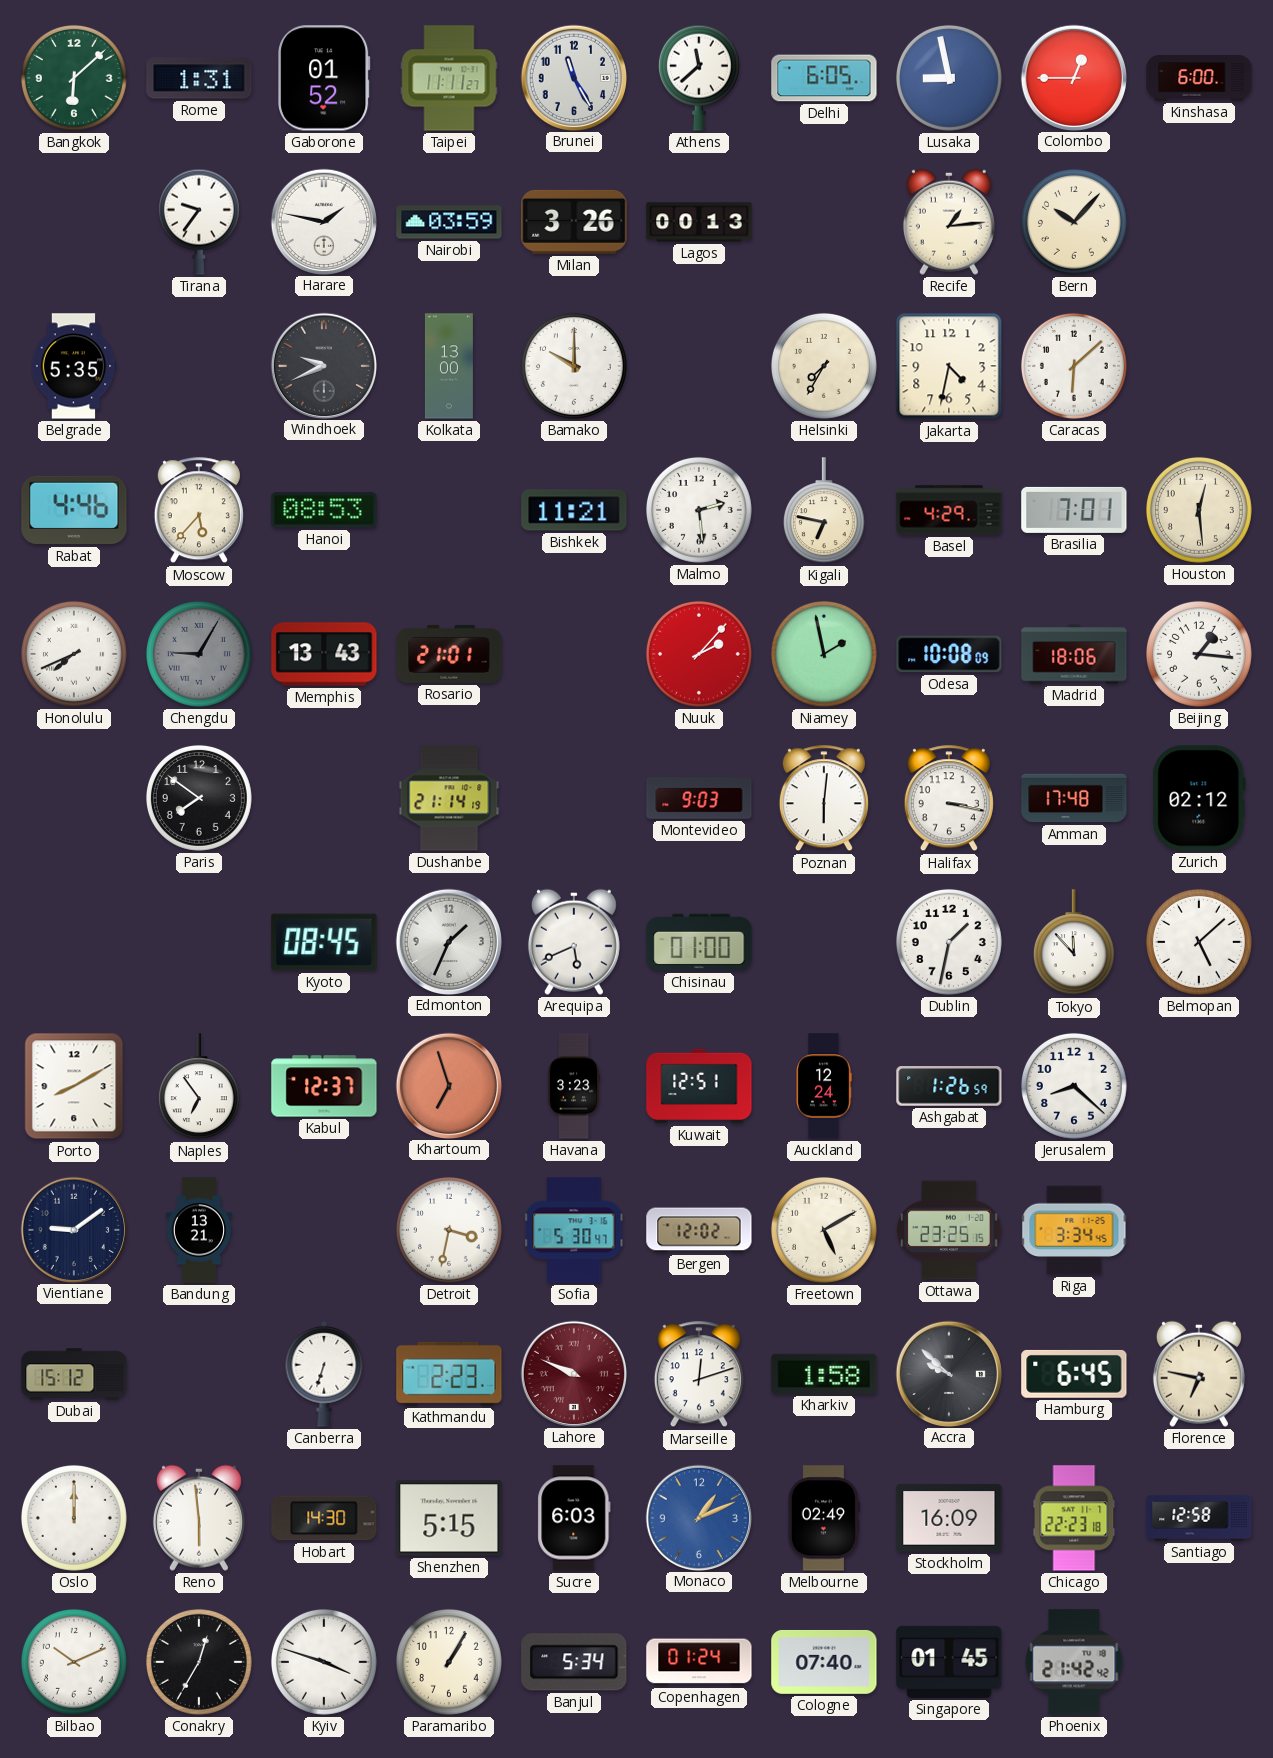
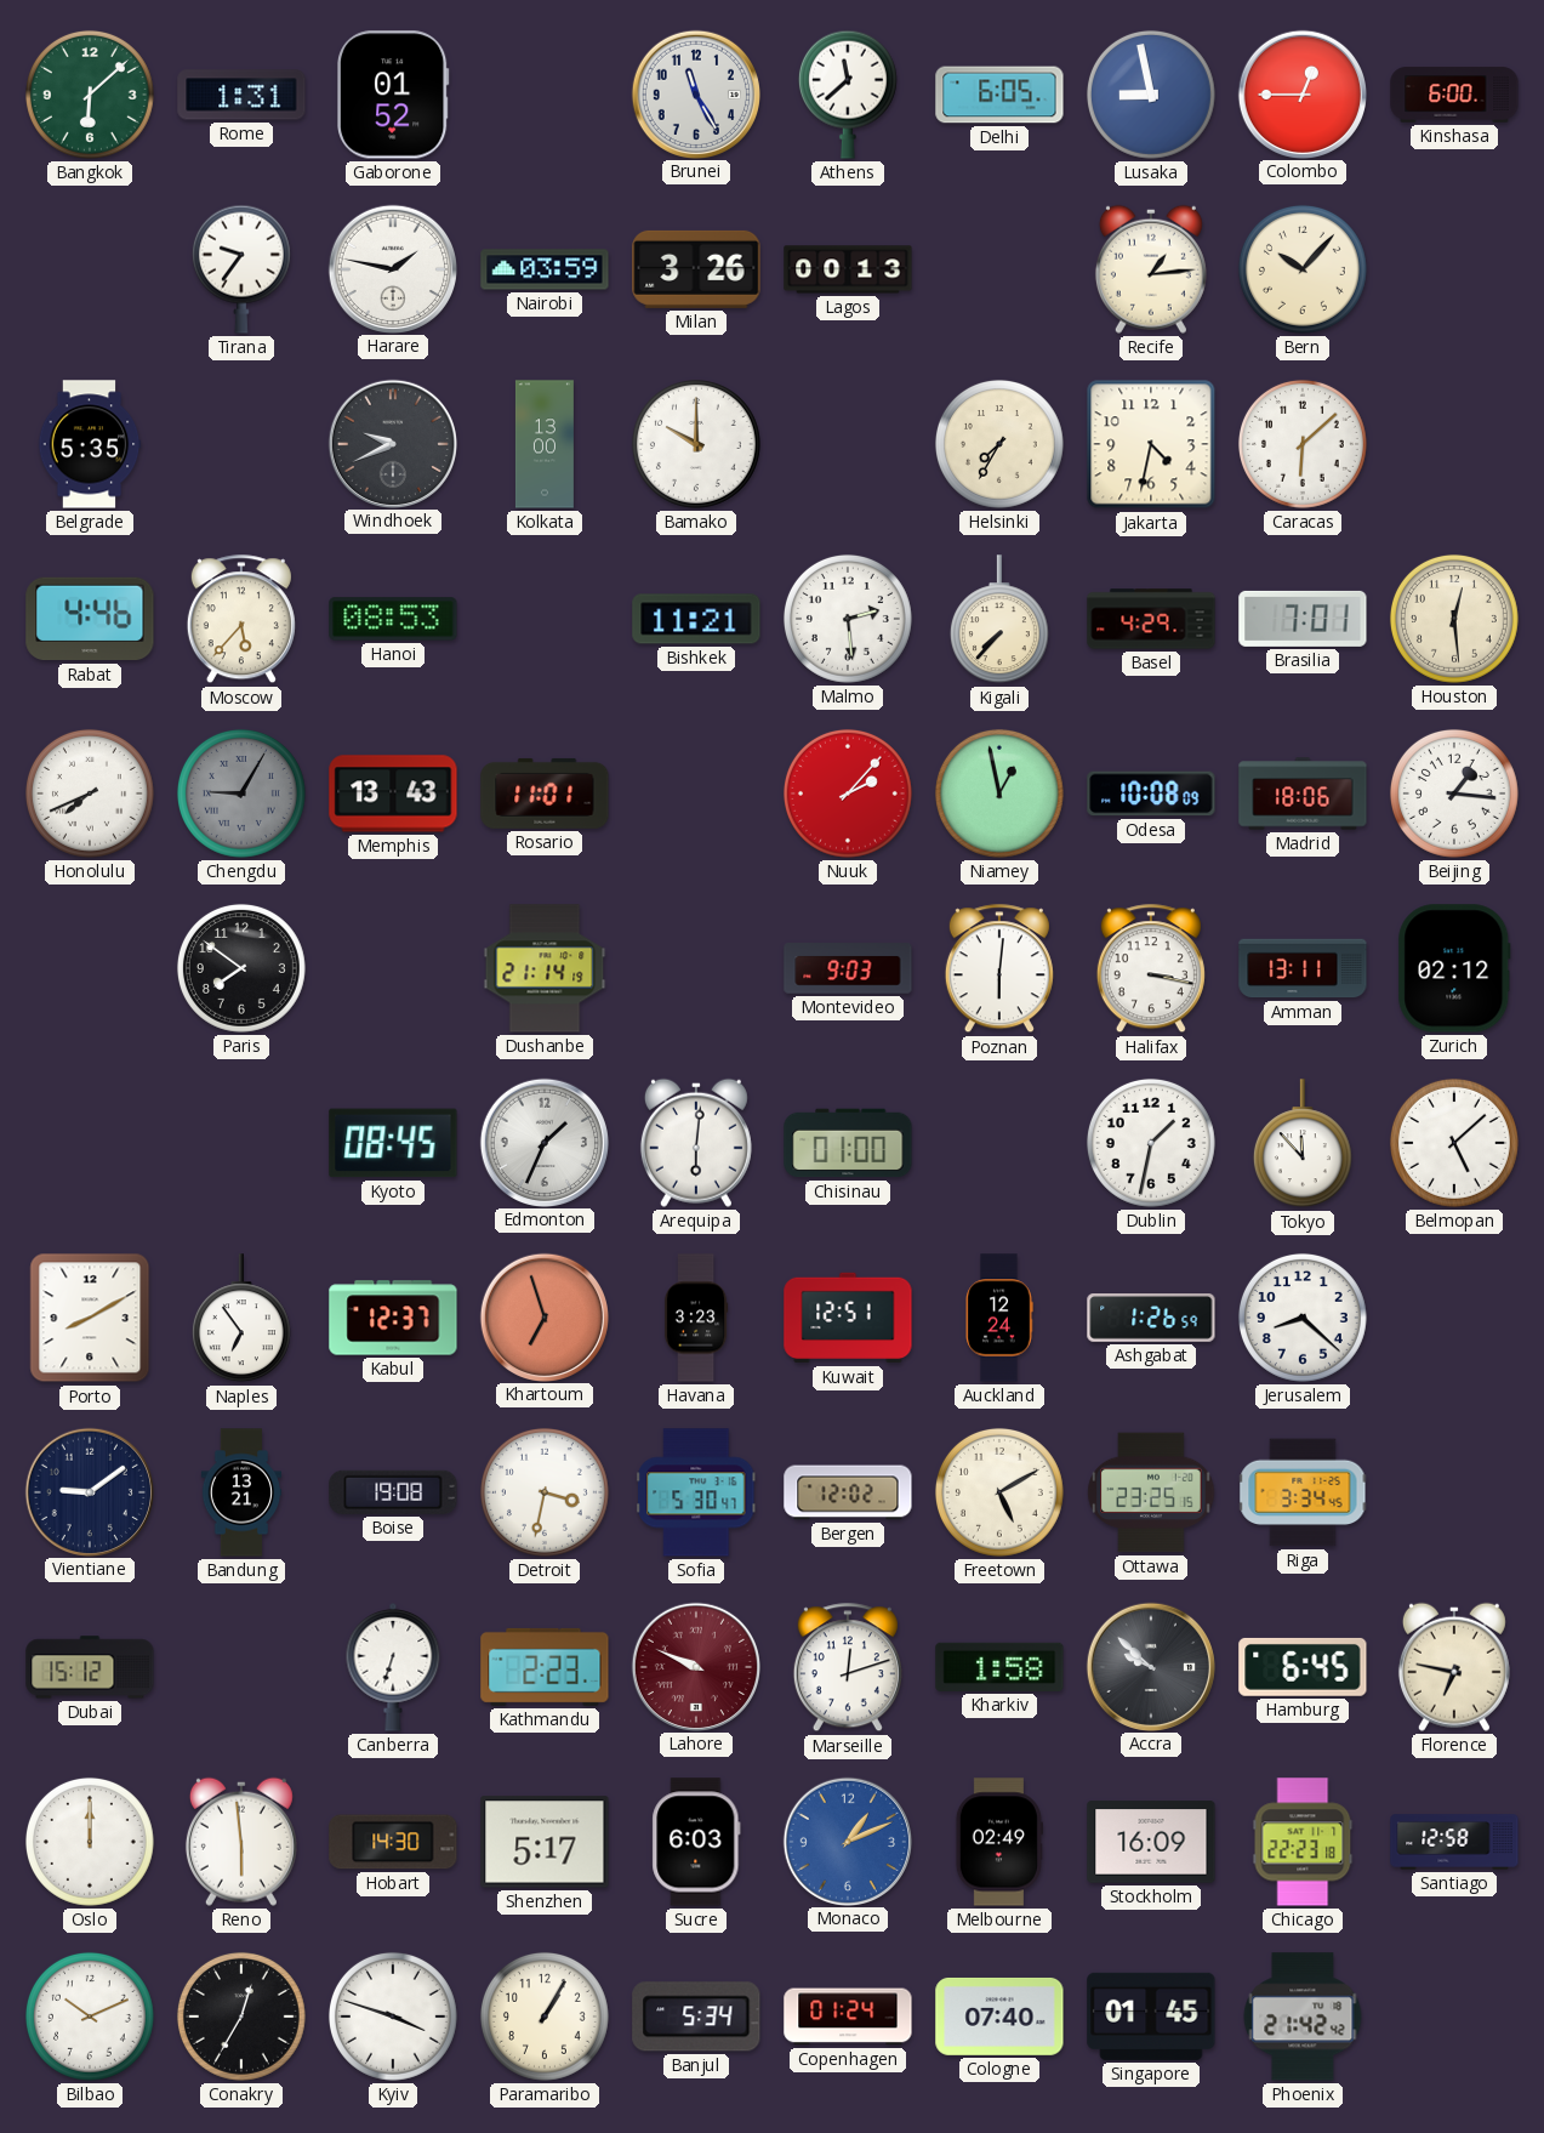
Taipei: 11:11 -> none
Kigali: 6:47 -> 7:37
Rosario: 21:01 -> 11:01
Niamey: 1:58 -> 12:58
Amman: 17:48 -> 13:11
Arequipa: 5:41 -> 6:01
Boise: none -> 19:08
Shenzhen: 5:15 -> 5:17
